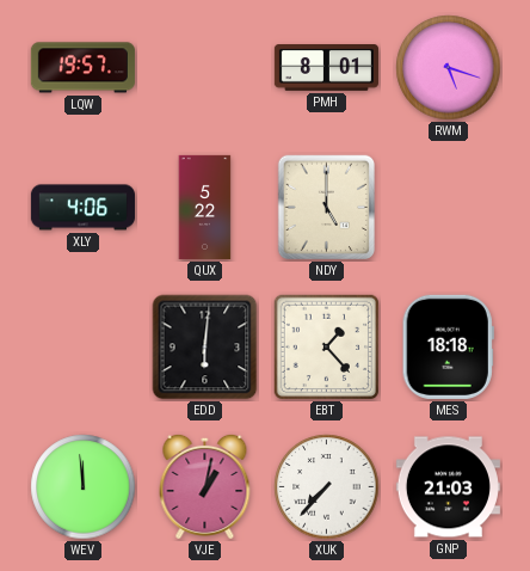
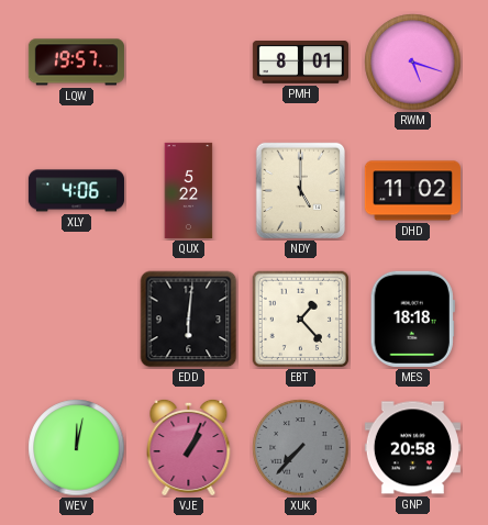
DHD: none -> 11:02
WEV: 11:59 -> 12:02
VJE: 1:02 -> 1:04
XUK dial: white -> grey
GNP: 21:03 -> 20:58
